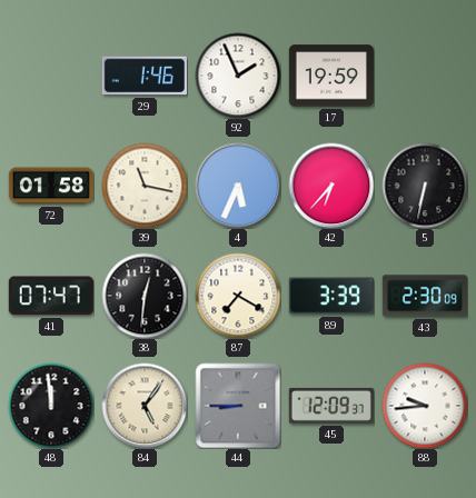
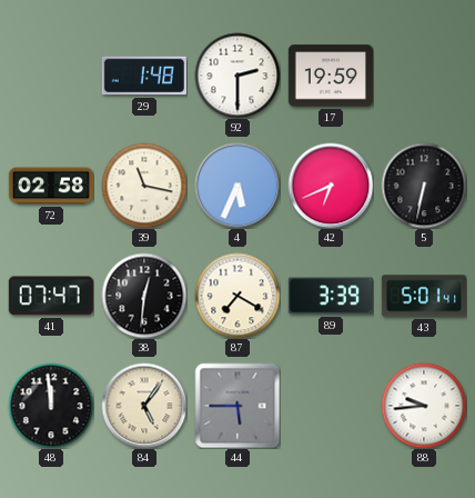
29: 1:46 -> 1:48
92: 1:56 -> 2:30
72: 01:58 -> 02:58
42: 6:37 -> 6:41
43: 2:30 -> 5:01
44: 8:45 -> 5:45
45: 12:09 -> none
